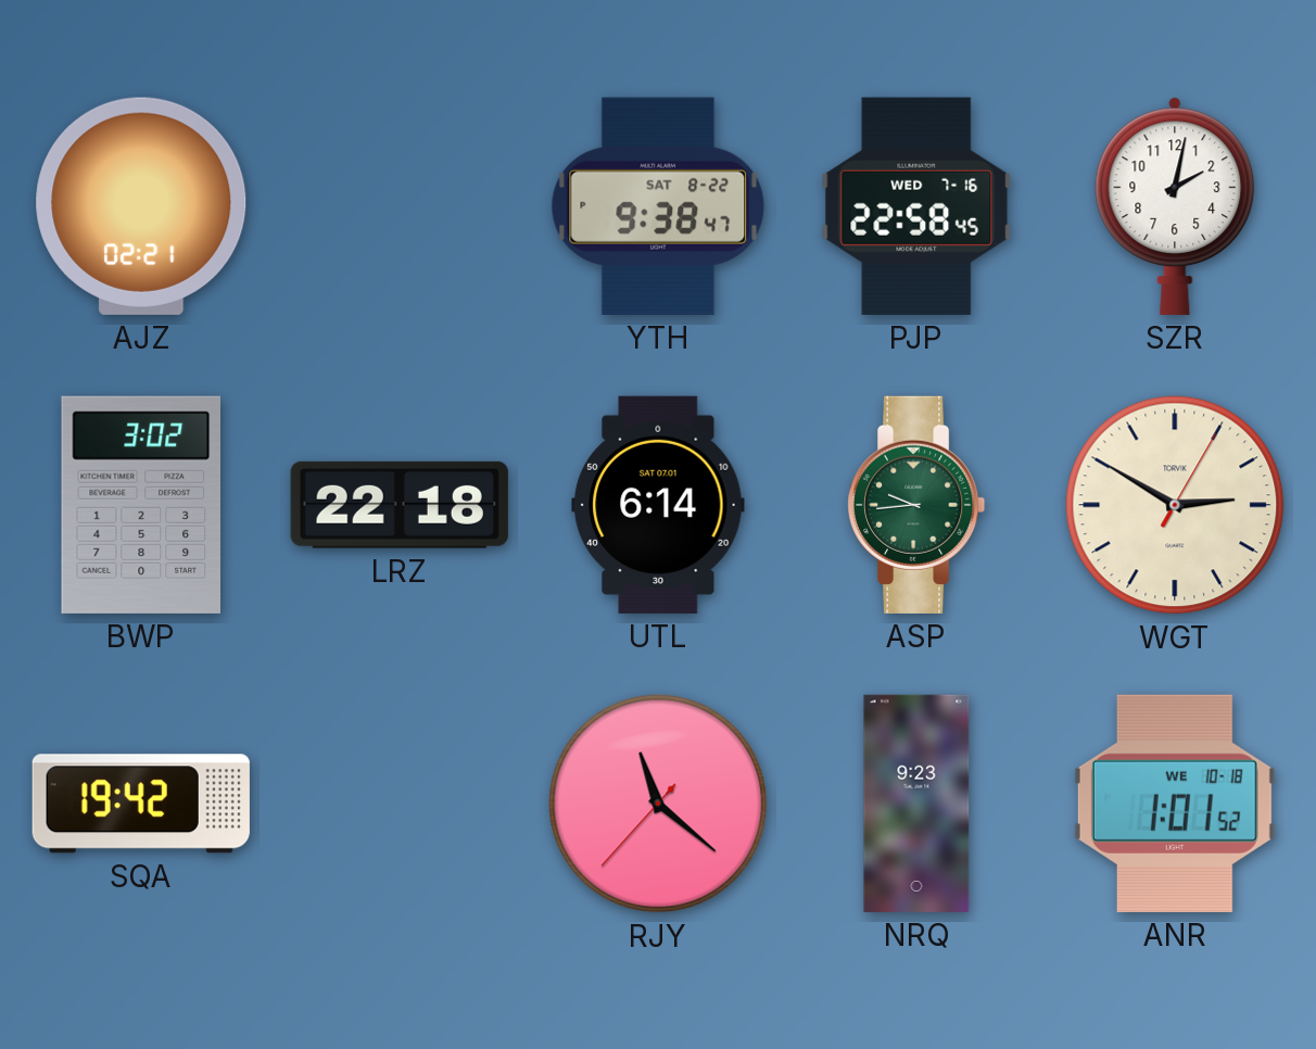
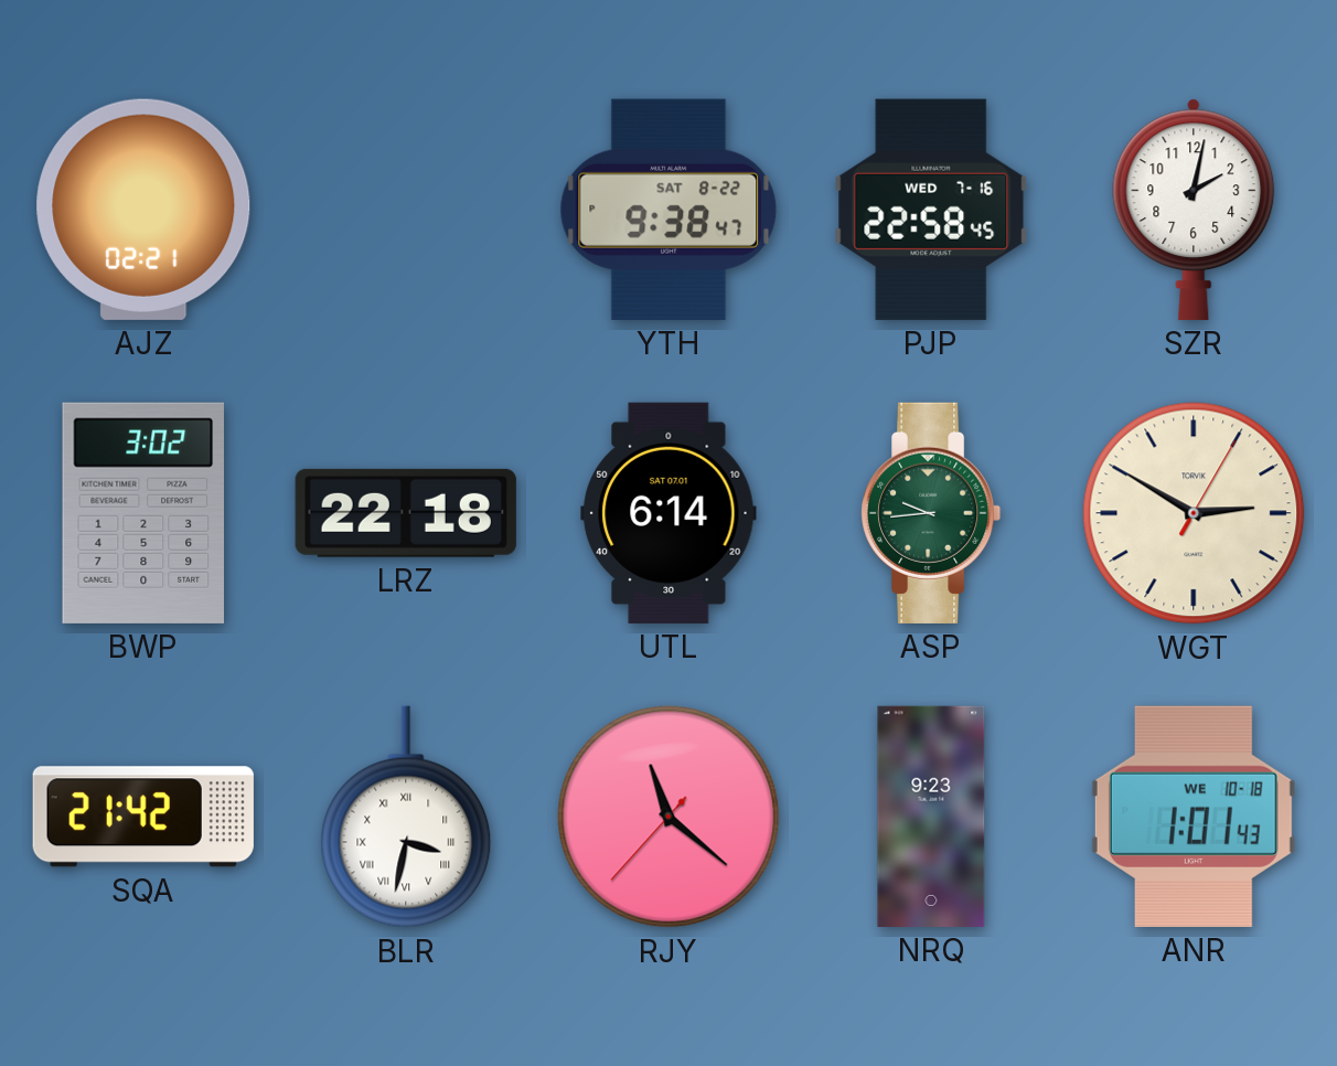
SQA: 19:42 -> 21:42
BLR: none -> 3:32
ANR: 1:01:52 -> 1:01:43
